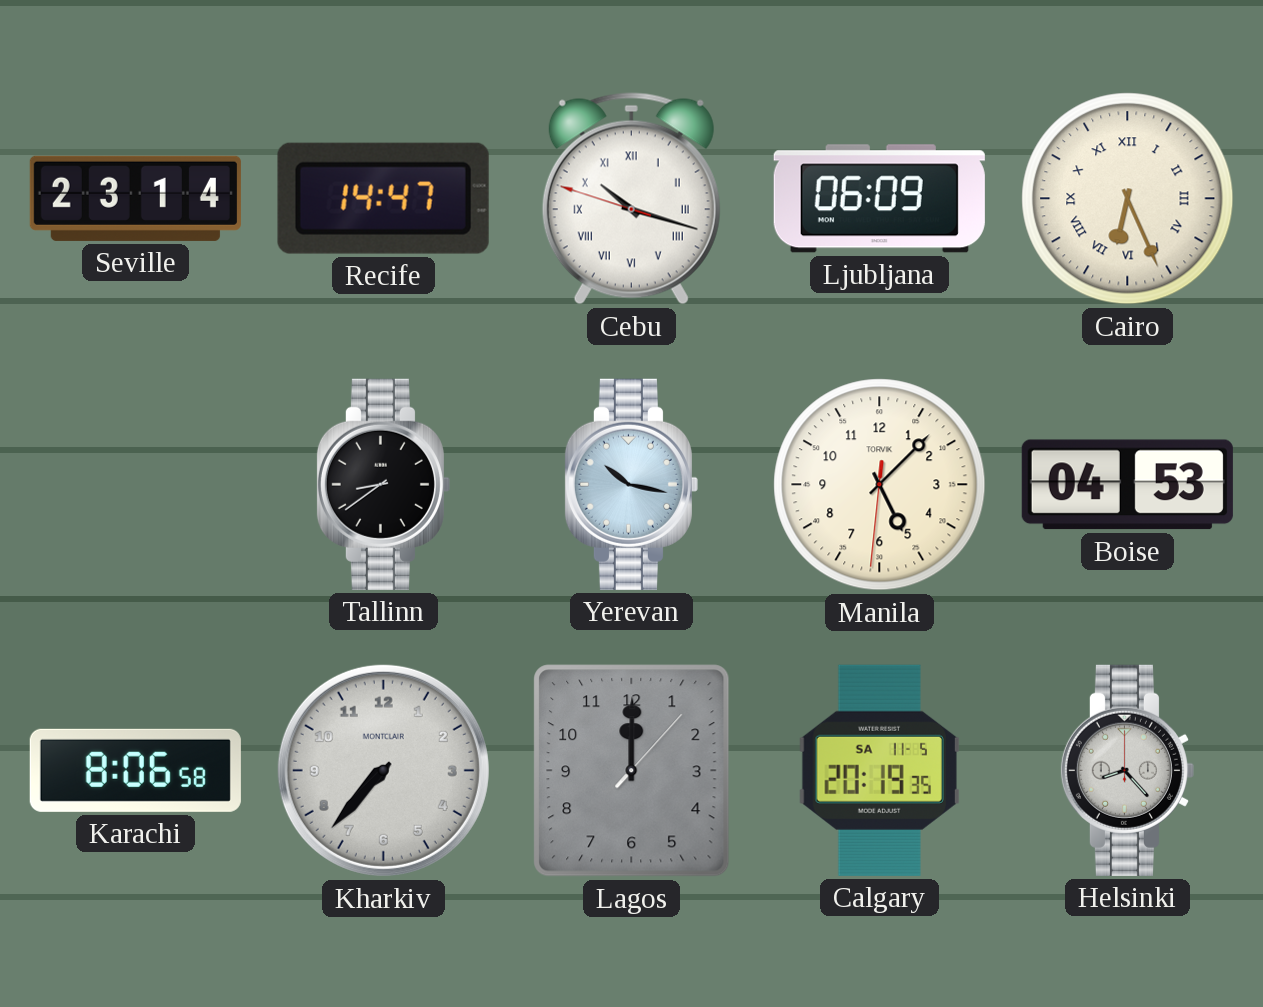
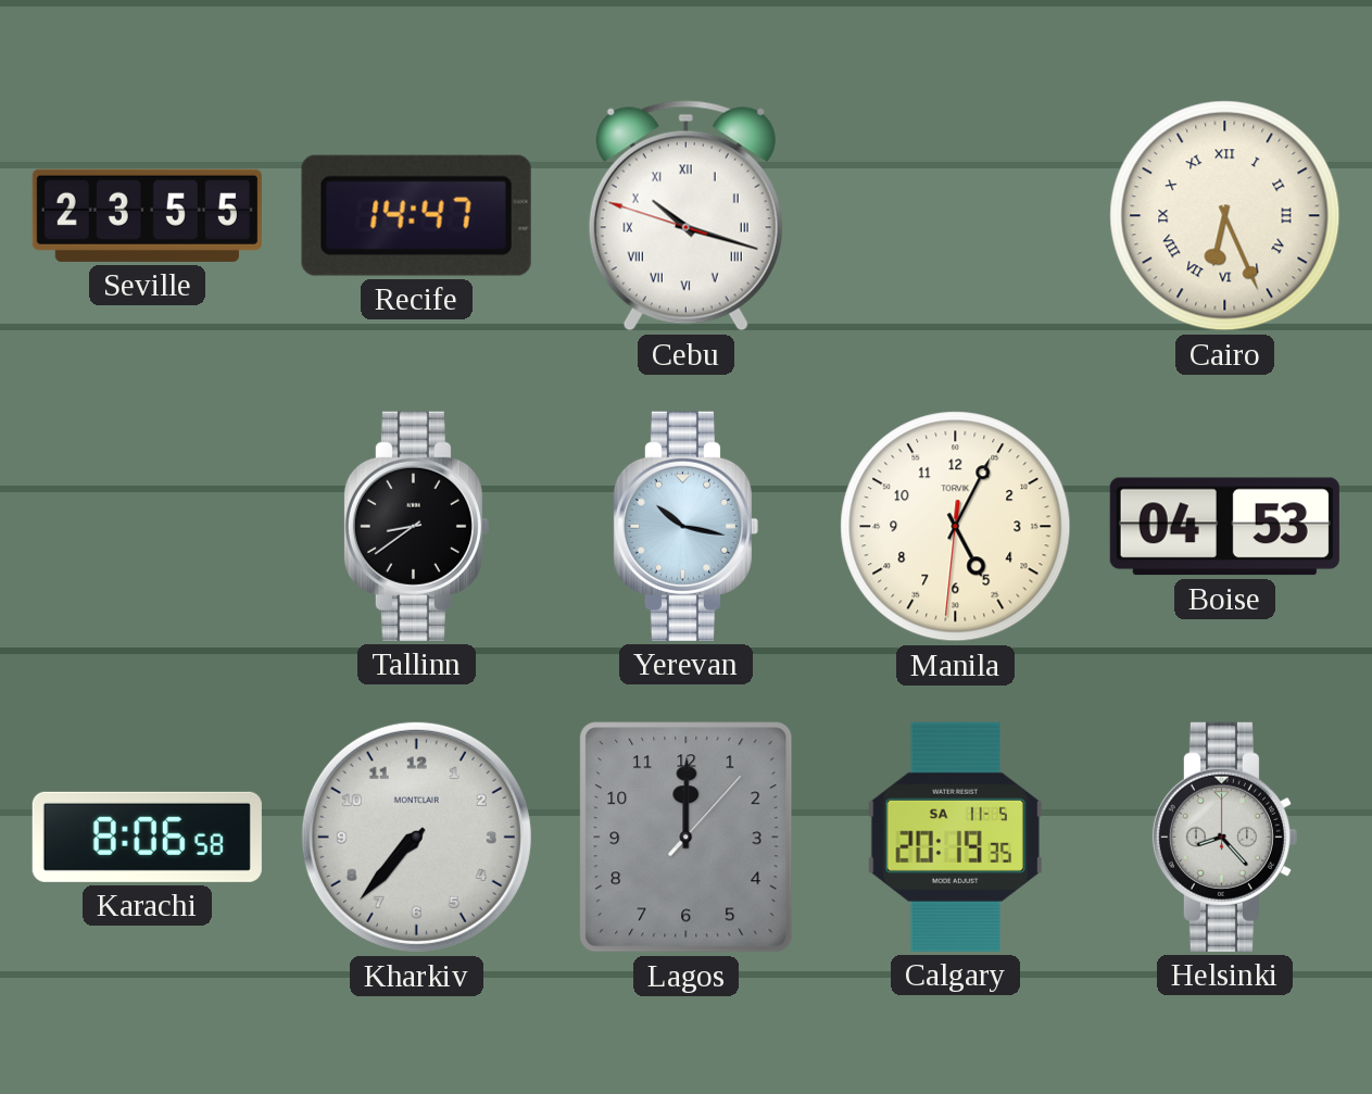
Seville: 23:14 -> 23:55
Ljubljana: 06:09 -> none
Manila: 5:07 -> 5:04
